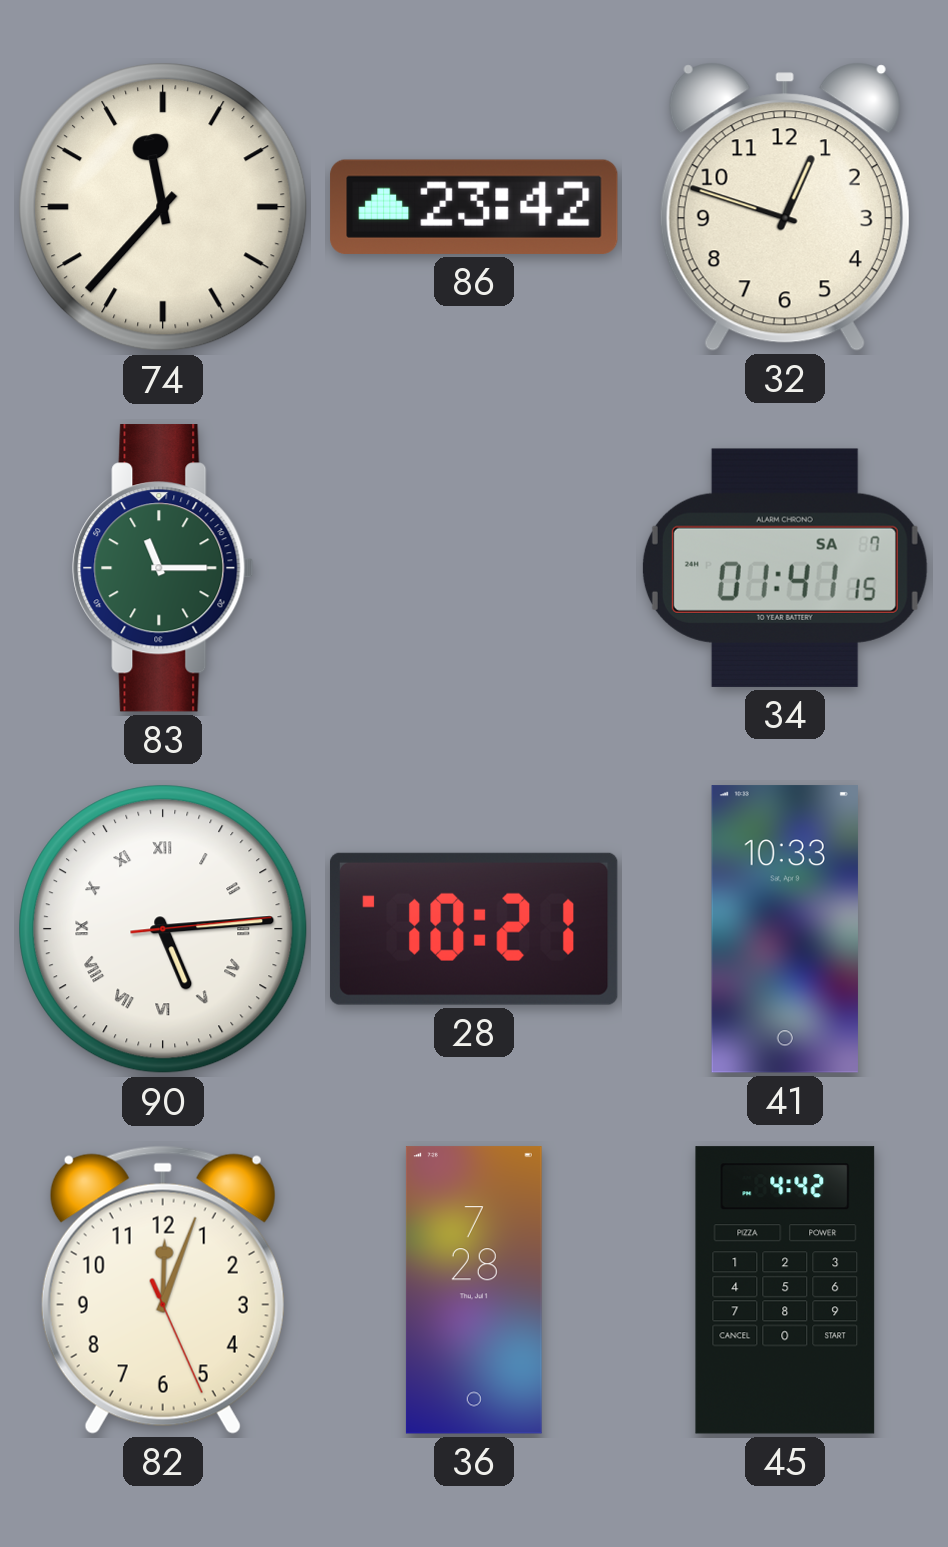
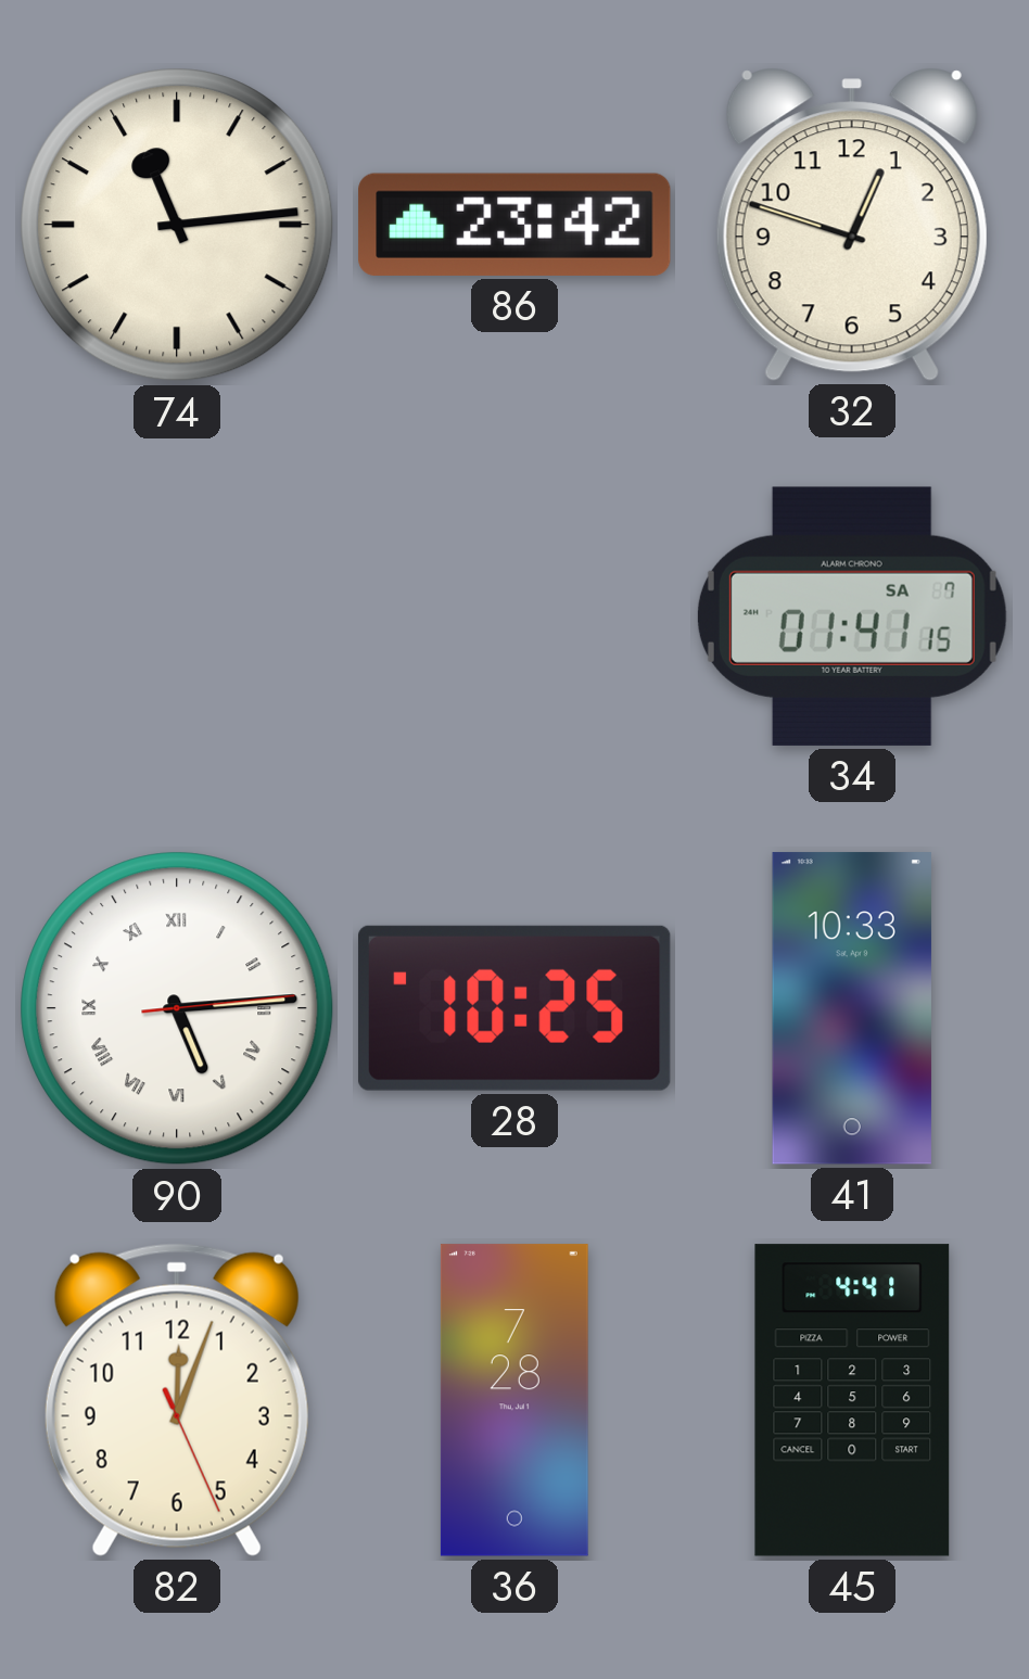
74: 11:37 -> 11:14
83: 11:15 -> none
28: 10:21 -> 10:25
45: 4:42 -> 4:41
